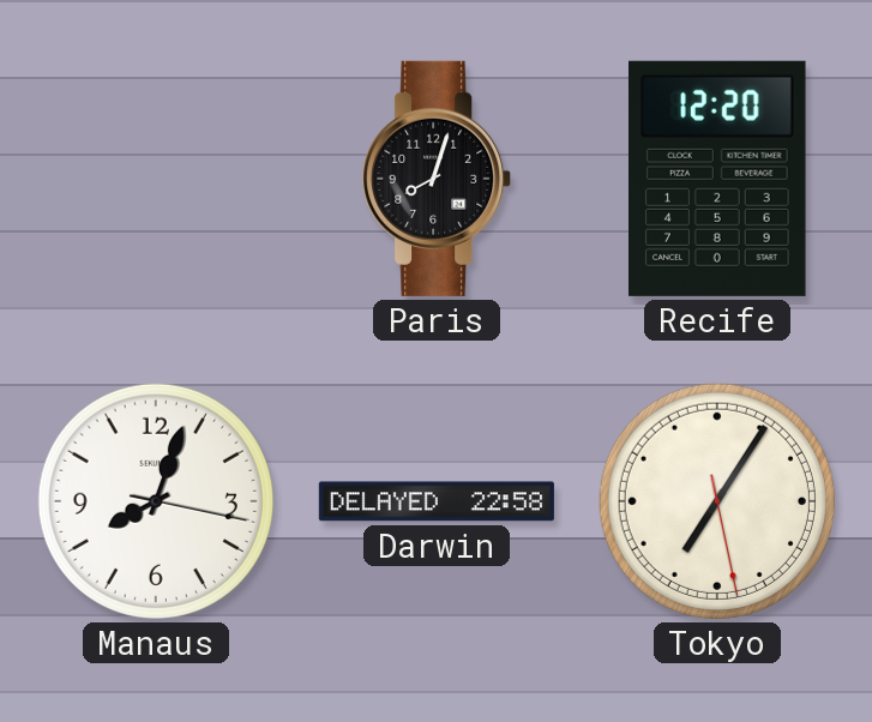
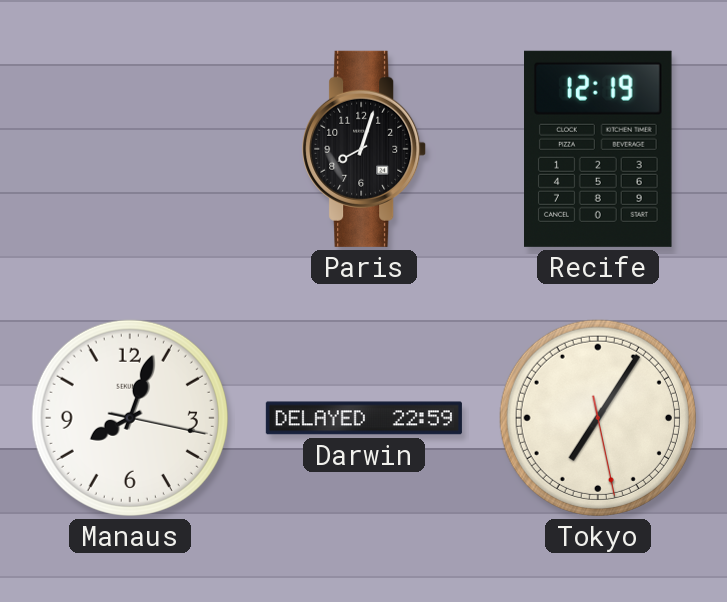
Recife: 12:20 -> 12:19
Darwin: 22:58 -> 22:59
